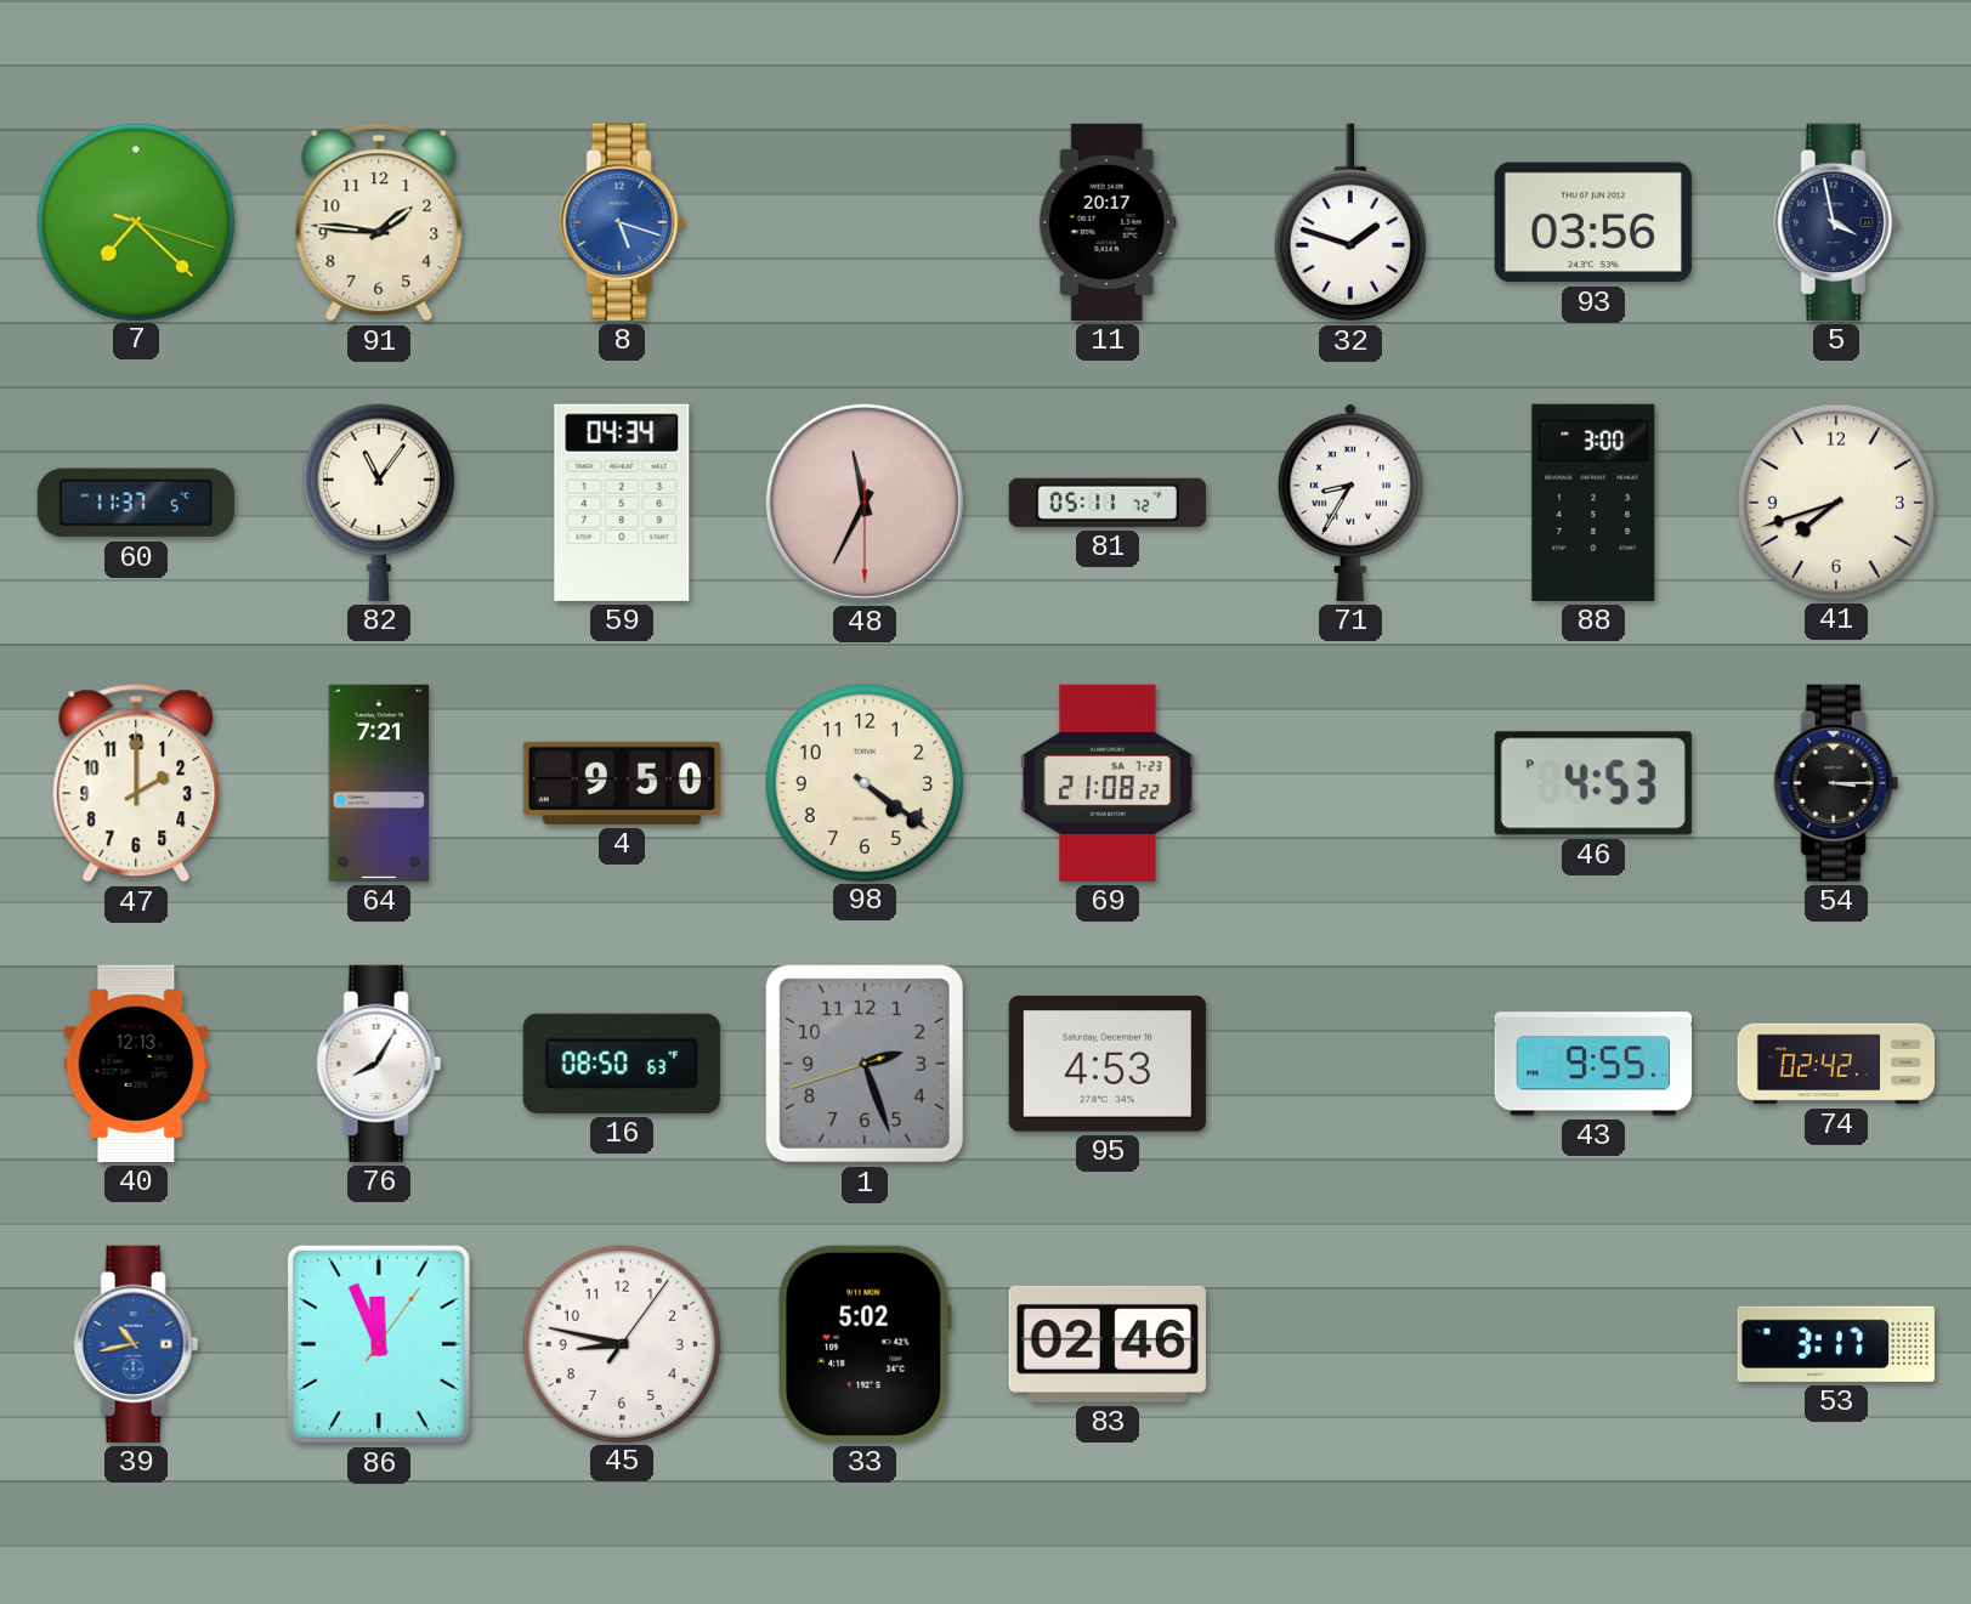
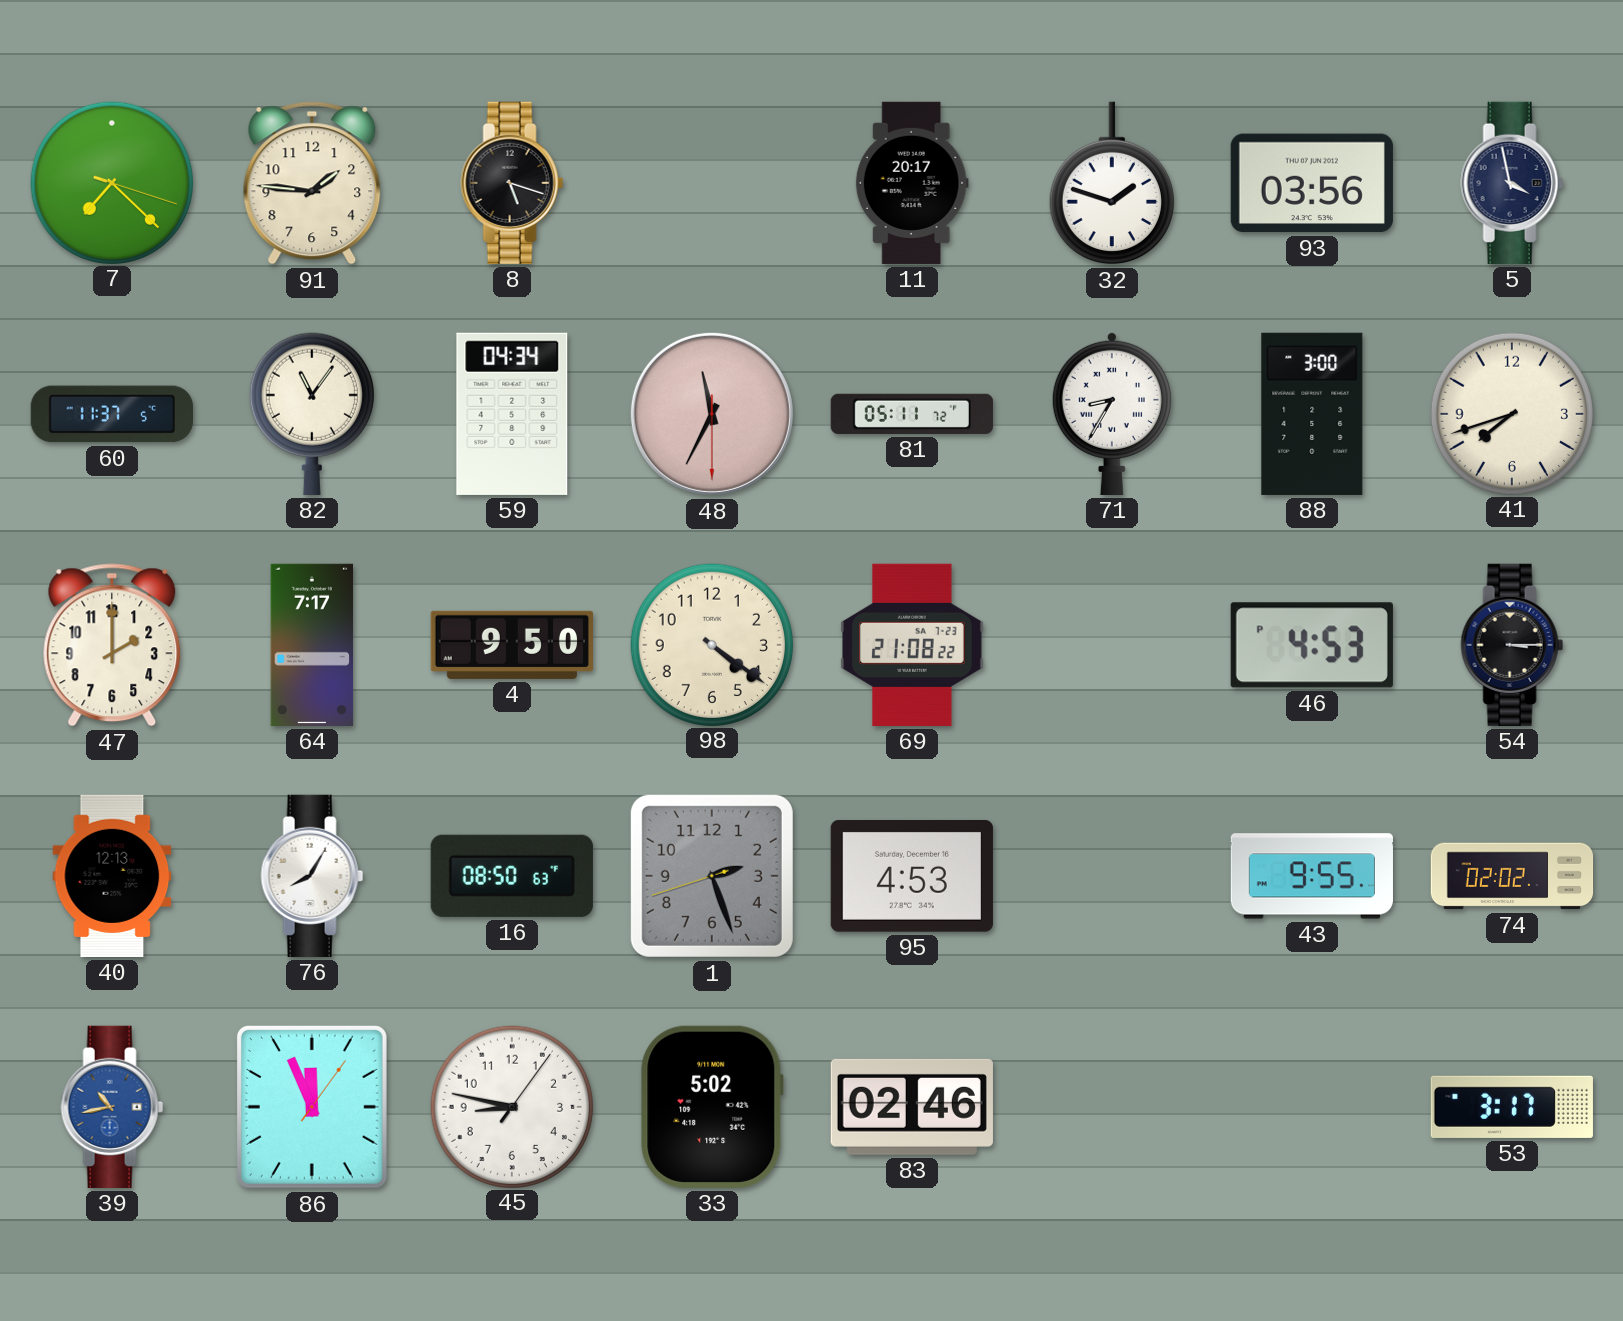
8 dial: blue -> black
64: 7:21 -> 7:17
74: 02:42 -> 02:02
